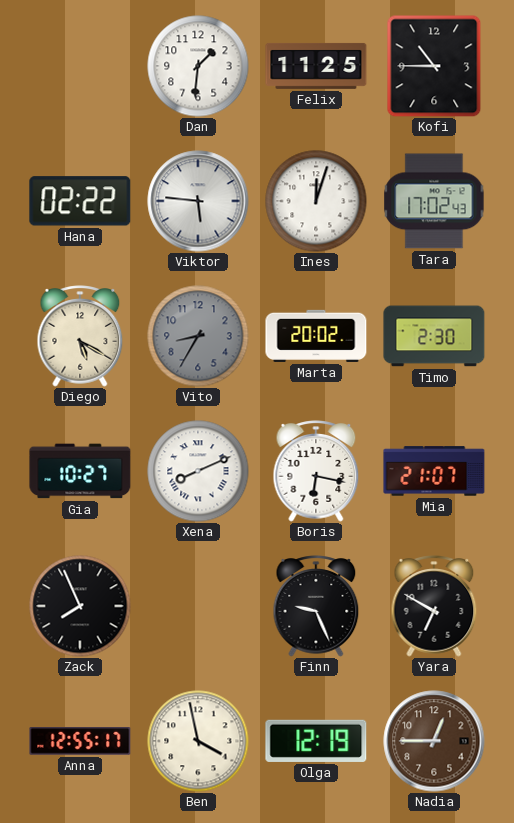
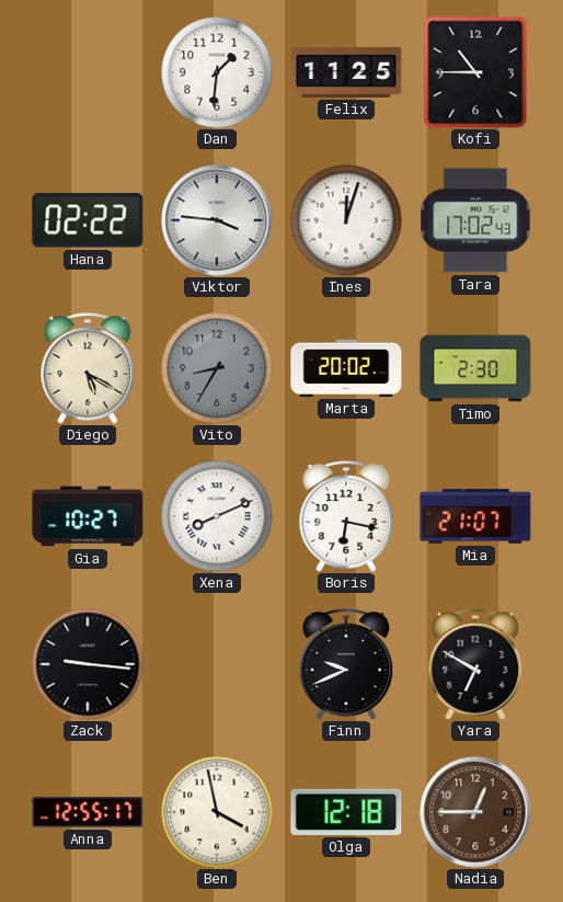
Viktor: 5:46 -> 3:46
Zack: 7:56 -> 9:16
Finn: 9:26 -> 9:41
Olga: 12:19 -> 12:18
